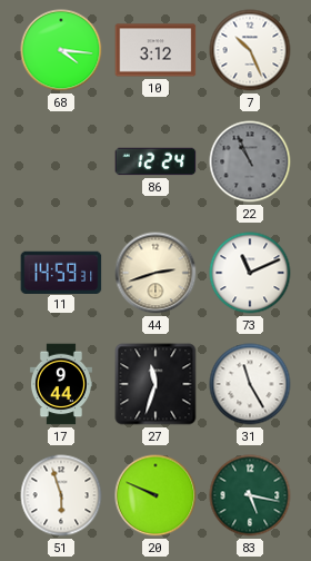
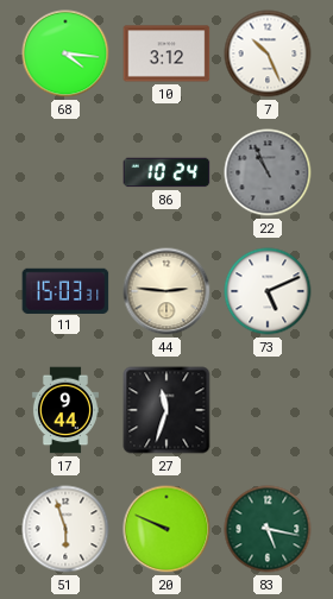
86: 12:24 -> 10:24
11: 14:59 -> 15:03
44: 2:42 -> 2:46
73: 11:11 -> 5:11
31: 11:25 -> none
